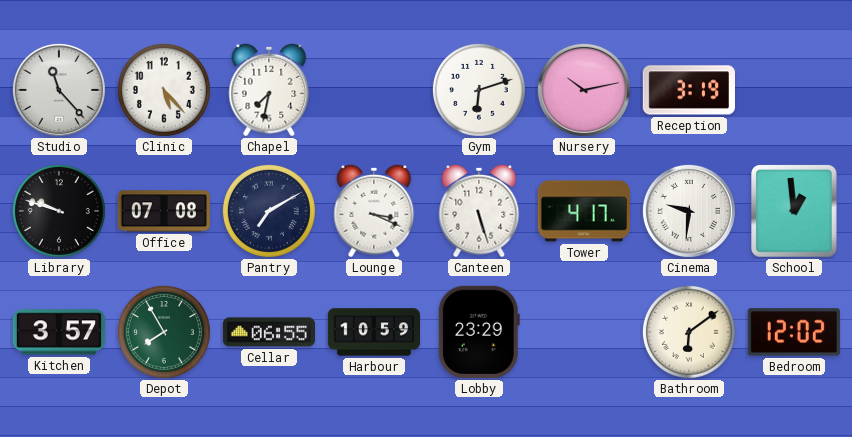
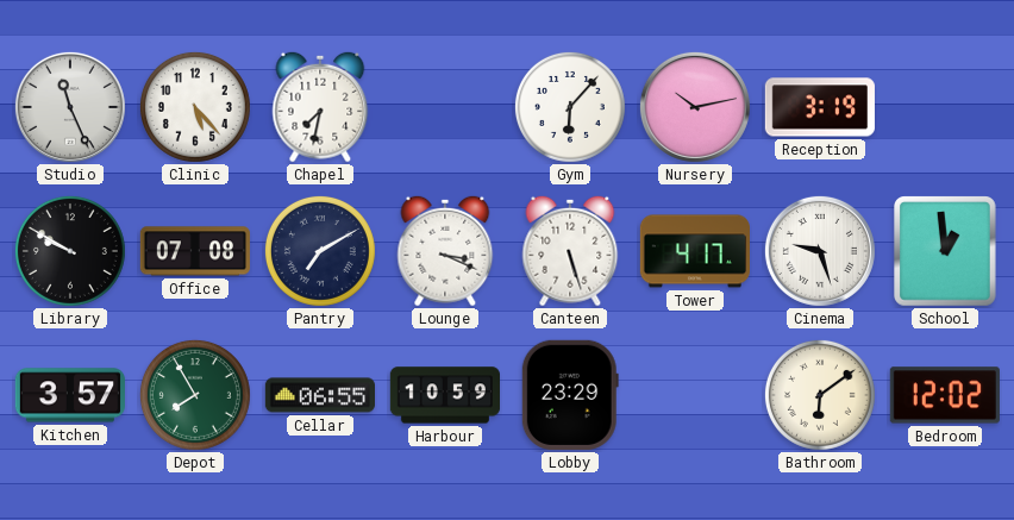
Studio: 11:23 -> 11:26
Gym: 6:12 -> 6:07
Library: 9:48 -> 9:50
Cinema: 9:31 -> 9:27
